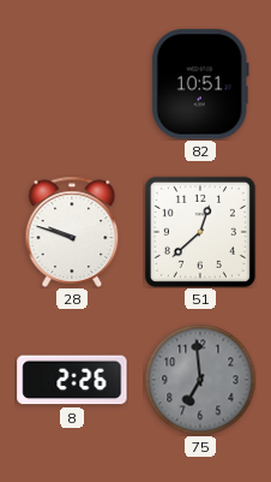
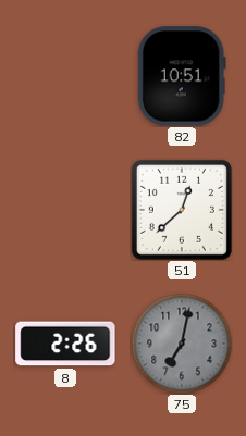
28: 9:48 -> none
75: 6:59 -> 7:02
